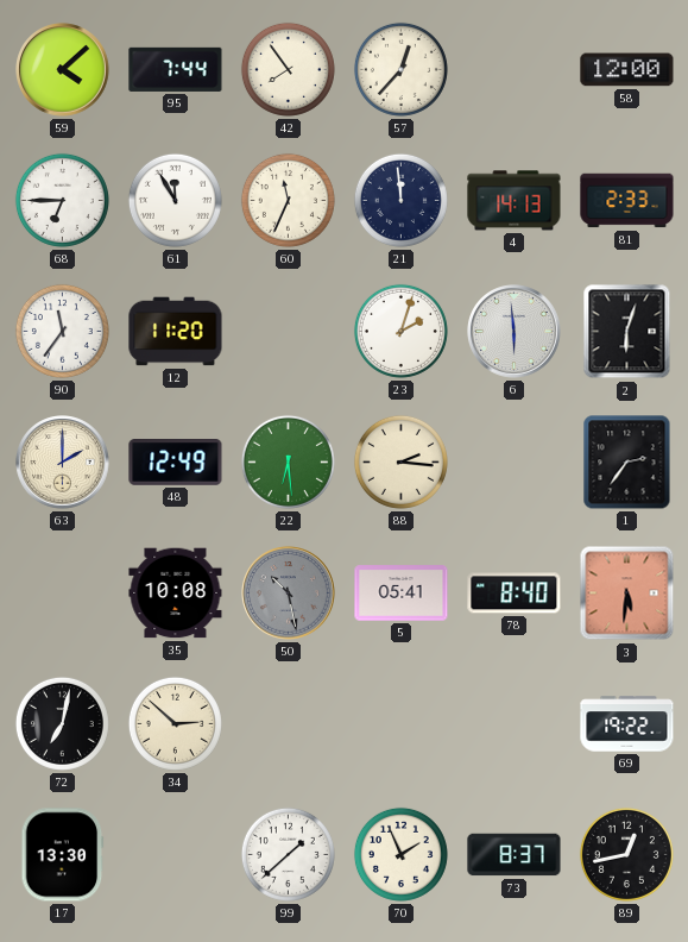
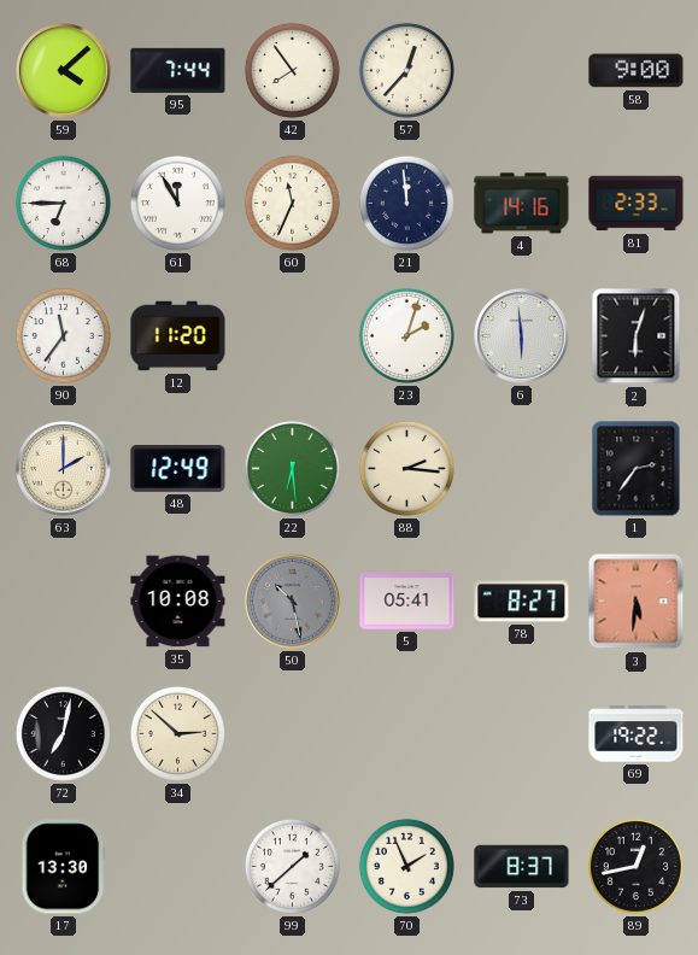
58: 12:00 -> 9:00
4: 14:13 -> 14:16
78: 8:40 -> 8:27
